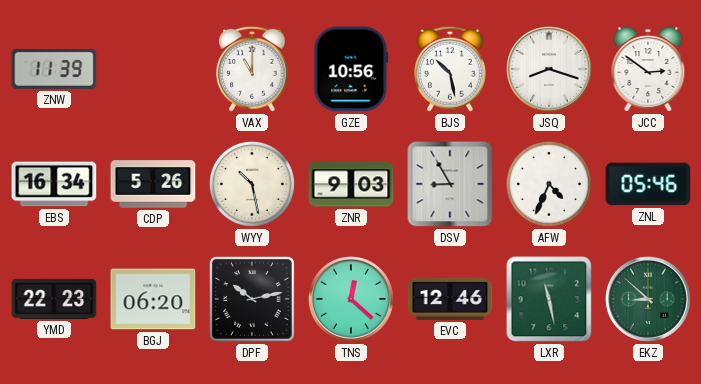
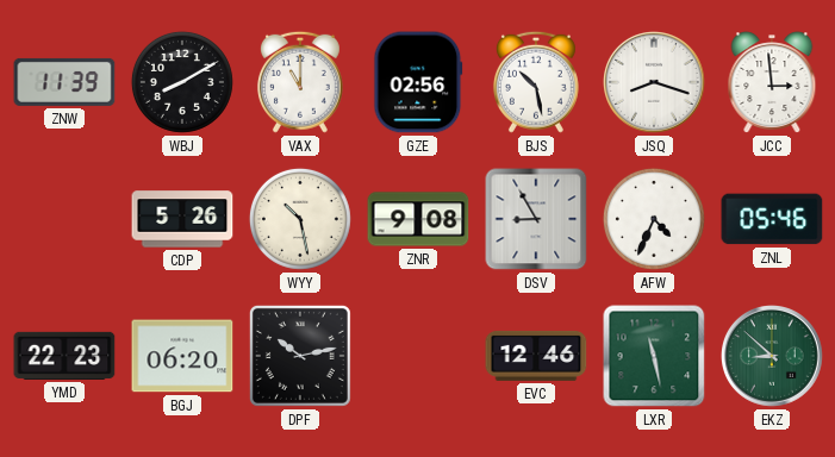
WBJ: none -> 8:10
GZE: 10:56 -> 02:56
JCC: 2:51 -> 2:59
EBS: 16:34 -> none
ZNR: 9:03 -> 9:08
TNS: 12:22 -> none
